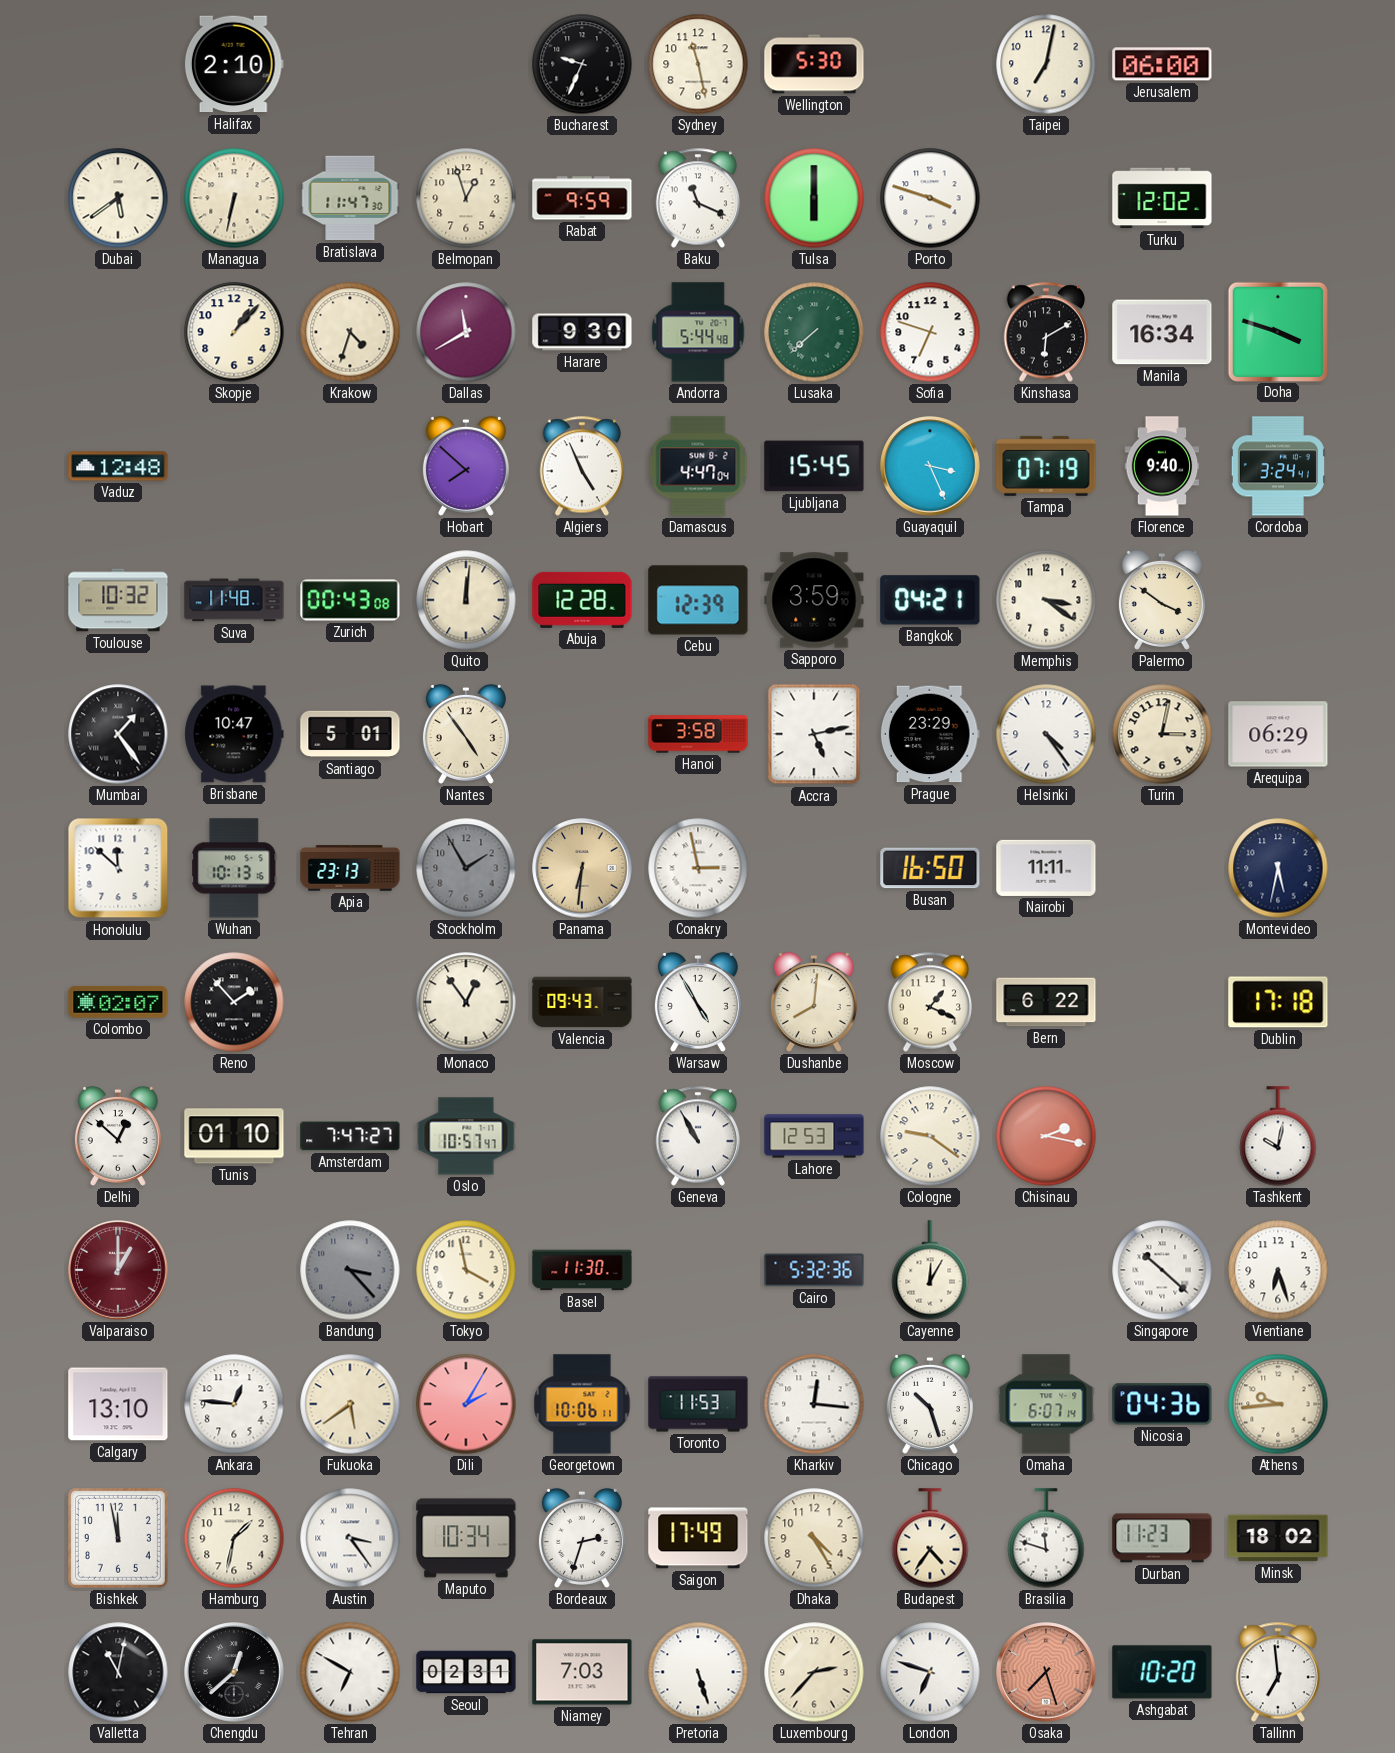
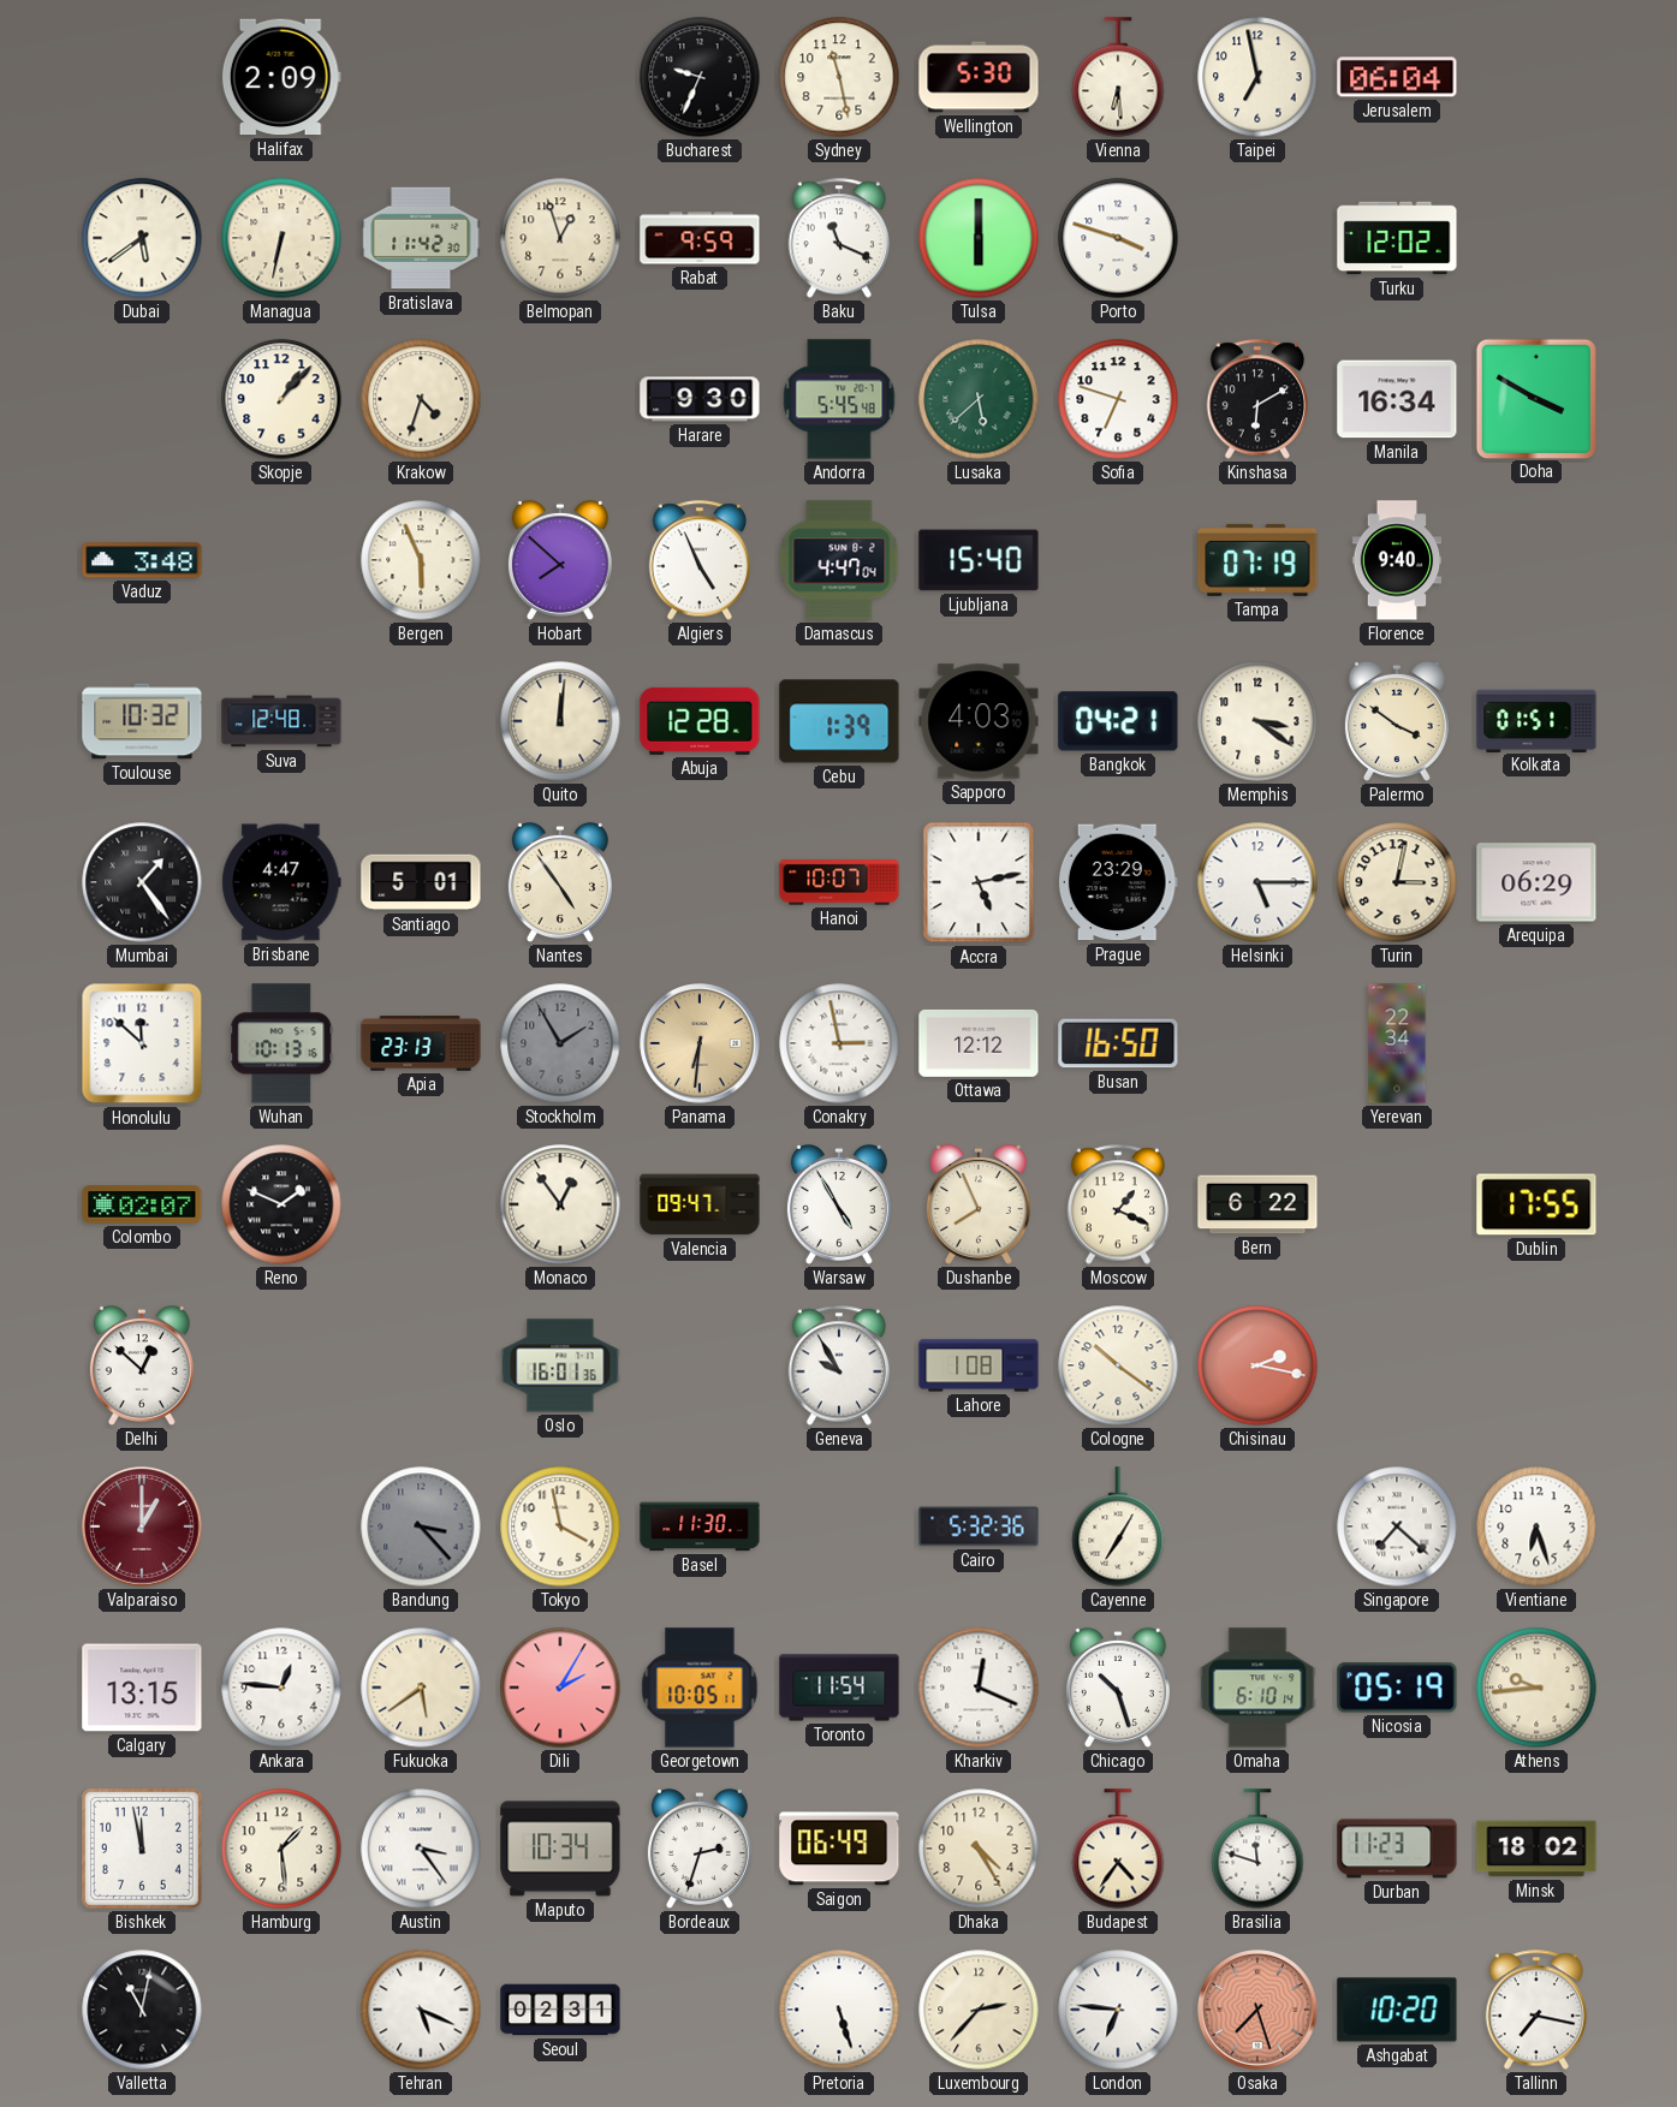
Halifax: 2:10 -> 2:09
Vienna: none -> 6:29
Taipei: 7:02 -> 6:58
Jerusalem: 06:00 -> 06:04
Bratislava: 11:47 -> 11:42
Dallas: 11:40 -> none
Andorra: 5:44 -> 5:45
Lusaka: 7:38 -> 5:38
Doha: 3:48 -> 3:50
Vaduz: 12:48 -> 3:48
Bergen: none -> 5:56
Ljubljana: 15:45 -> 15:40
Guayaquil: 3:26 -> none
Cordoba: 3:24 -> none
Suva: 11:48 -> 12:48
Zurich: 00:43 -> none
Cebu: 12:39 -> 1:39
Sapporo: 3:59 -> 4:03
Kolkata: none -> 01:51
Brisbane: 10:47 -> 4:47
Hanoi: 3:58 -> 10:07
Helsinki: 4:24 -> 5:15
Ottawa: none -> 12:12
Nairobi: 11:11 -> none
Yerevan: none -> 22:34
Montevideo: 5:32 -> none
Reno: 1:53 -> 1:49
Valencia: 09:43 -> 09:47
Dushanbe: 8:01 -> 7:56
Dublin: 17:18 -> 17:55
Tunis: 01:10 -> none
Amsterdam: 7:47 -> none
Oslo: 10:57 -> 16:01
Geneva: 10:55 -> 9:55
Lahore: 12:53 -> 1:08
Cologne: 9:21 -> 10:21
Tashkent: 10:02 -> none
Cayenne: 12:05 -> 7:05
Singapore: 10:22 -> 7:22
Calgary: 13:10 -> 13:15
Georgetown: 10:06 -> 10:05
Toronto: 11:53 -> 11:54
Kharkiv: 12:16 -> 12:19
Omaha: 6:07 -> 6:10
Nicosia: 04:36 -> 05:19
Hamburg: 1:32 -> 1:29
Saigon: 17:49 -> 06:49
Chengdu: 12:38 -> none
Tehran: 6:50 -> 5:19
Niamey: 7:03 -> none
London: 6:48 -> 6:46
Tallinn: 6:59 -> 7:17
